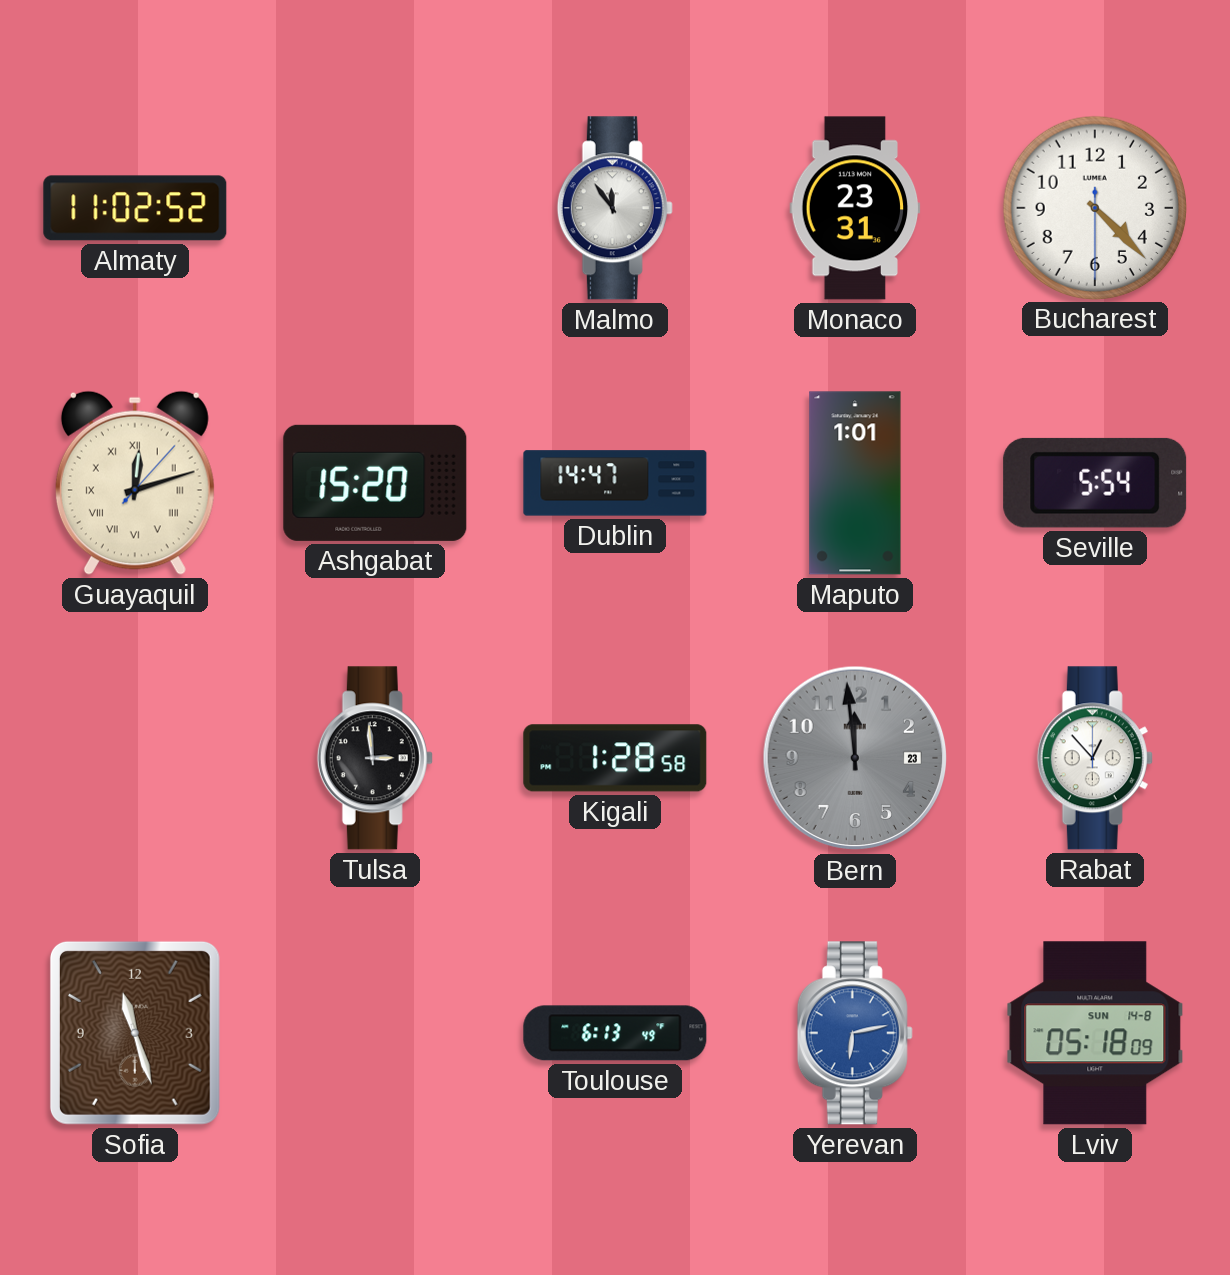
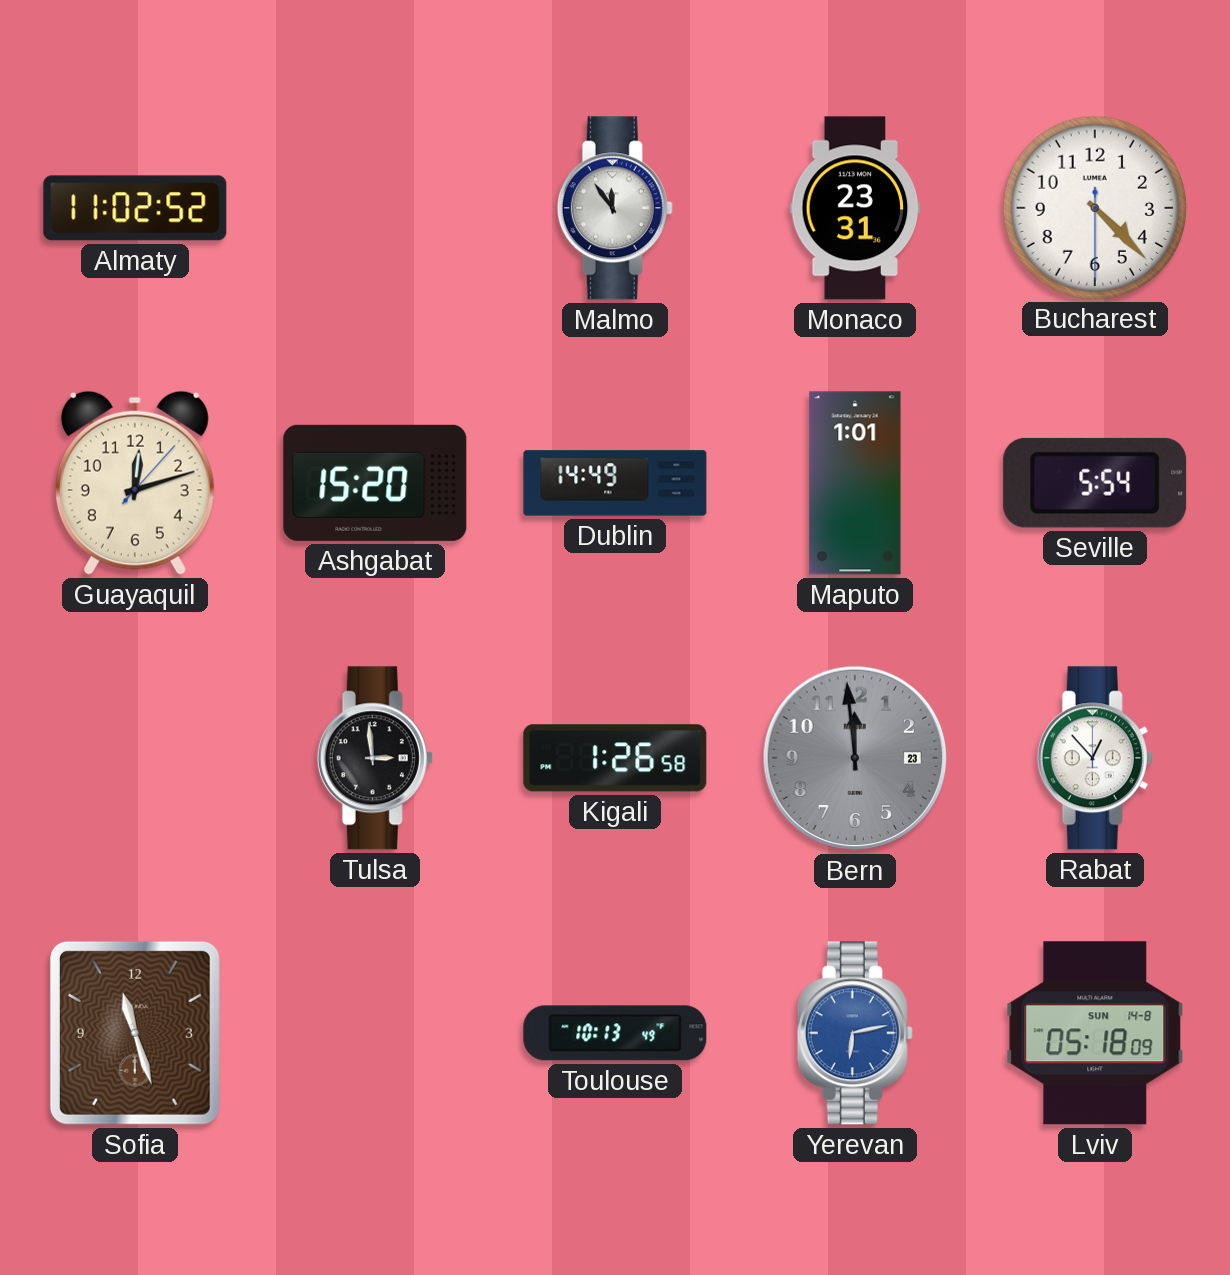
Guayaquil numerals: Roman -> Arabic
Dublin: 14:47 -> 14:49
Kigali: 1:28 -> 1:26
Toulouse: 6:13 -> 10:13
